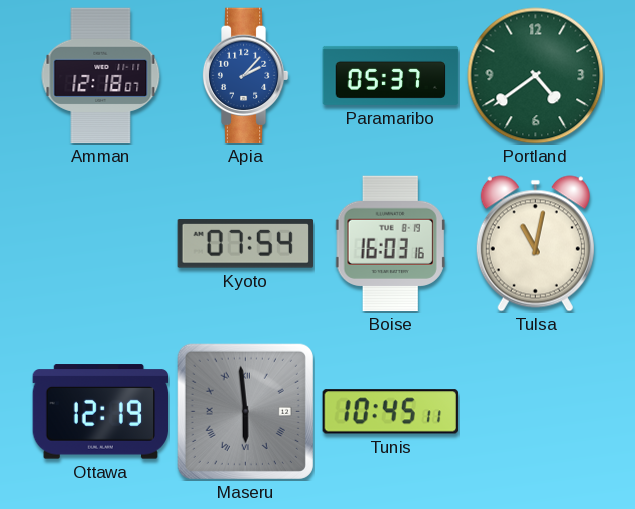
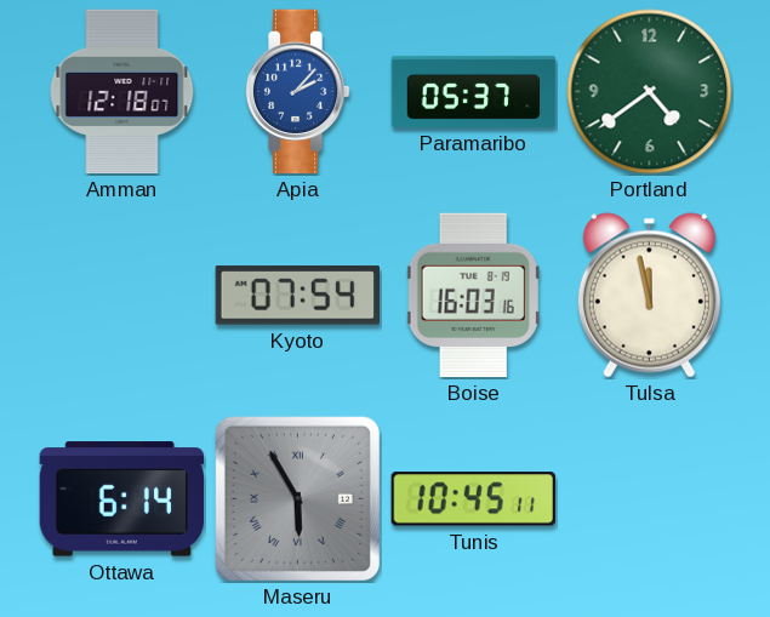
Tulsa: 11:02 -> 11:58
Ottawa: 12:19 -> 6:14
Maseru: 5:59 -> 5:55
